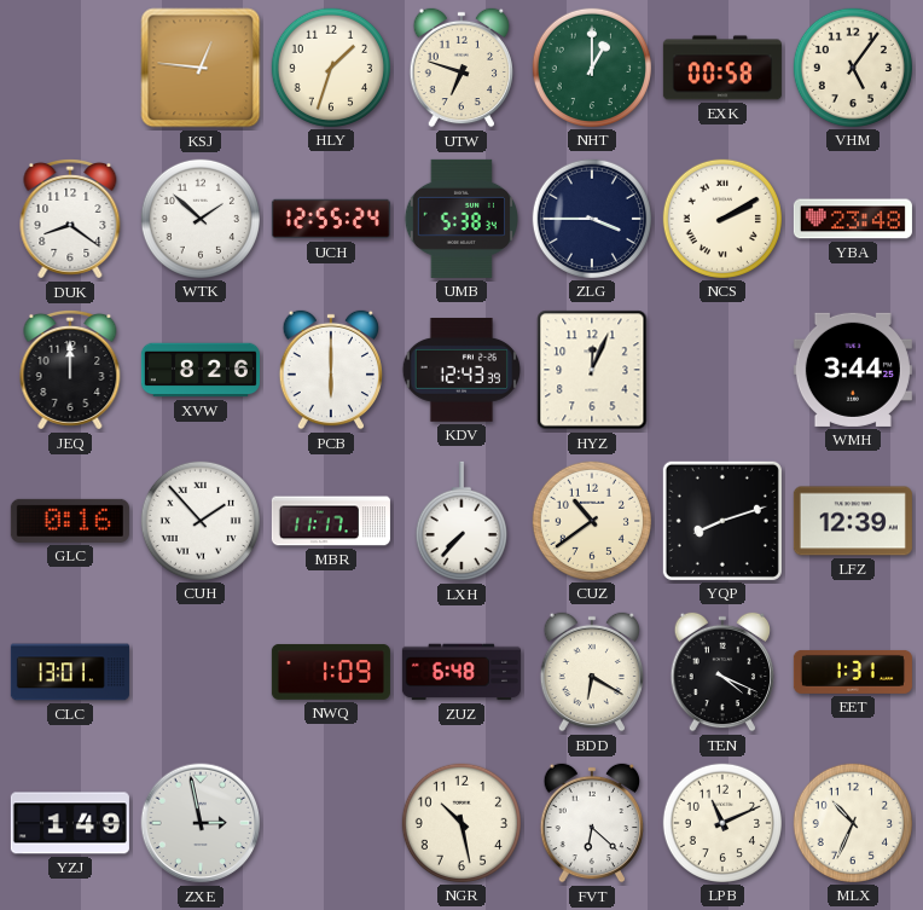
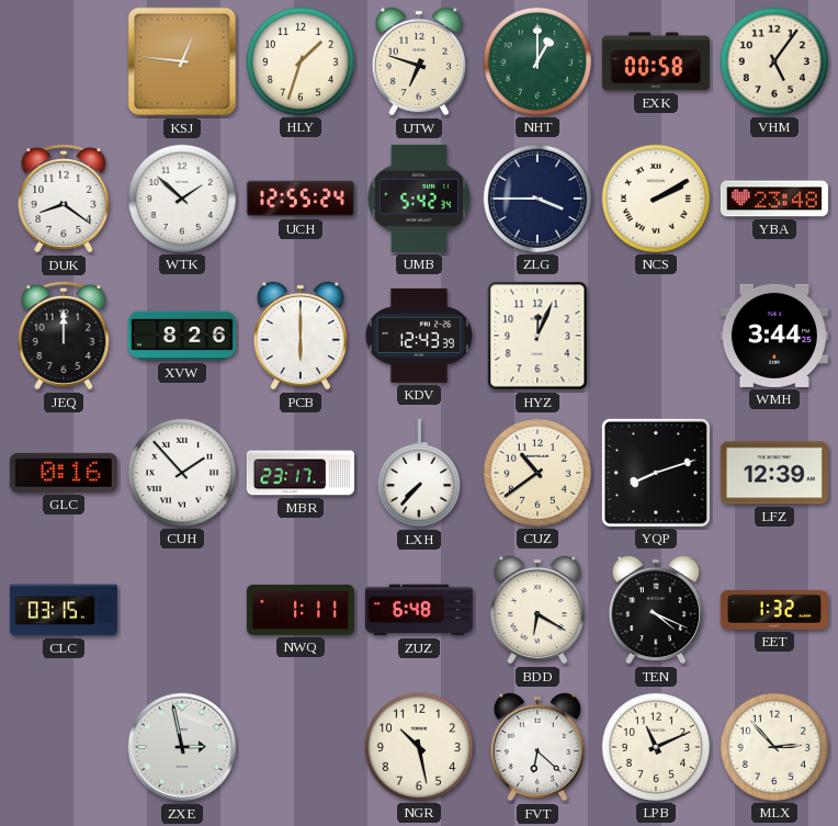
UMB: 5:38 -> 5:42
MBR: 11:17 -> 23:17
CLC: 13:01 -> 03:15
NWQ: 1:09 -> 1:11
EET: 1:31 -> 1:32
YZJ: 1:49 -> none
MLX: 10:34 -> 2:53
